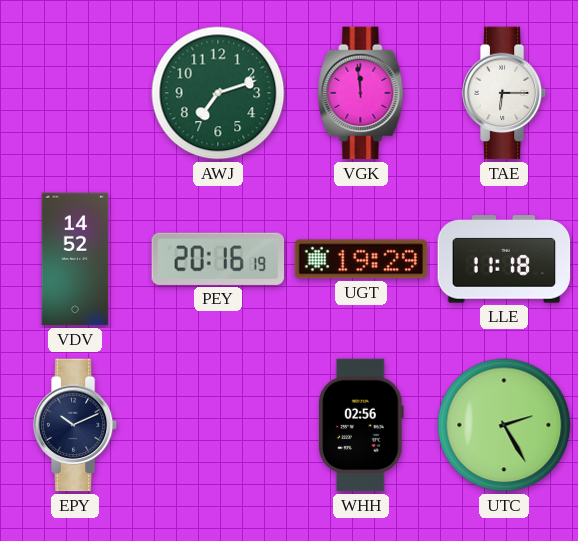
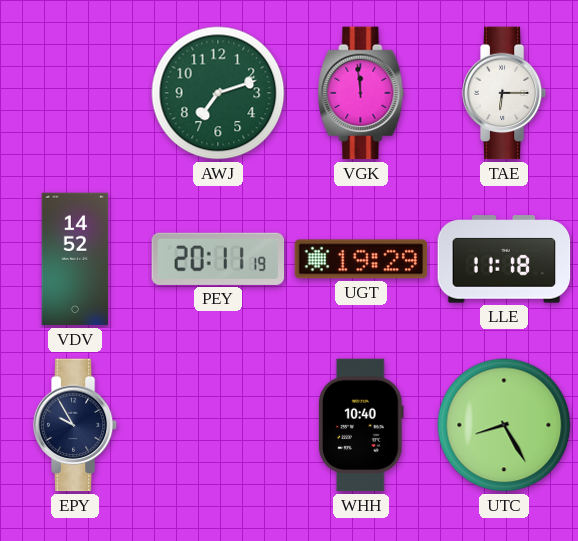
PEY: 20:16 -> 20:11
EPY: 10:11 -> 9:55
WHH: 02:56 -> 10:40
UTC: 2:25 -> 8:25
